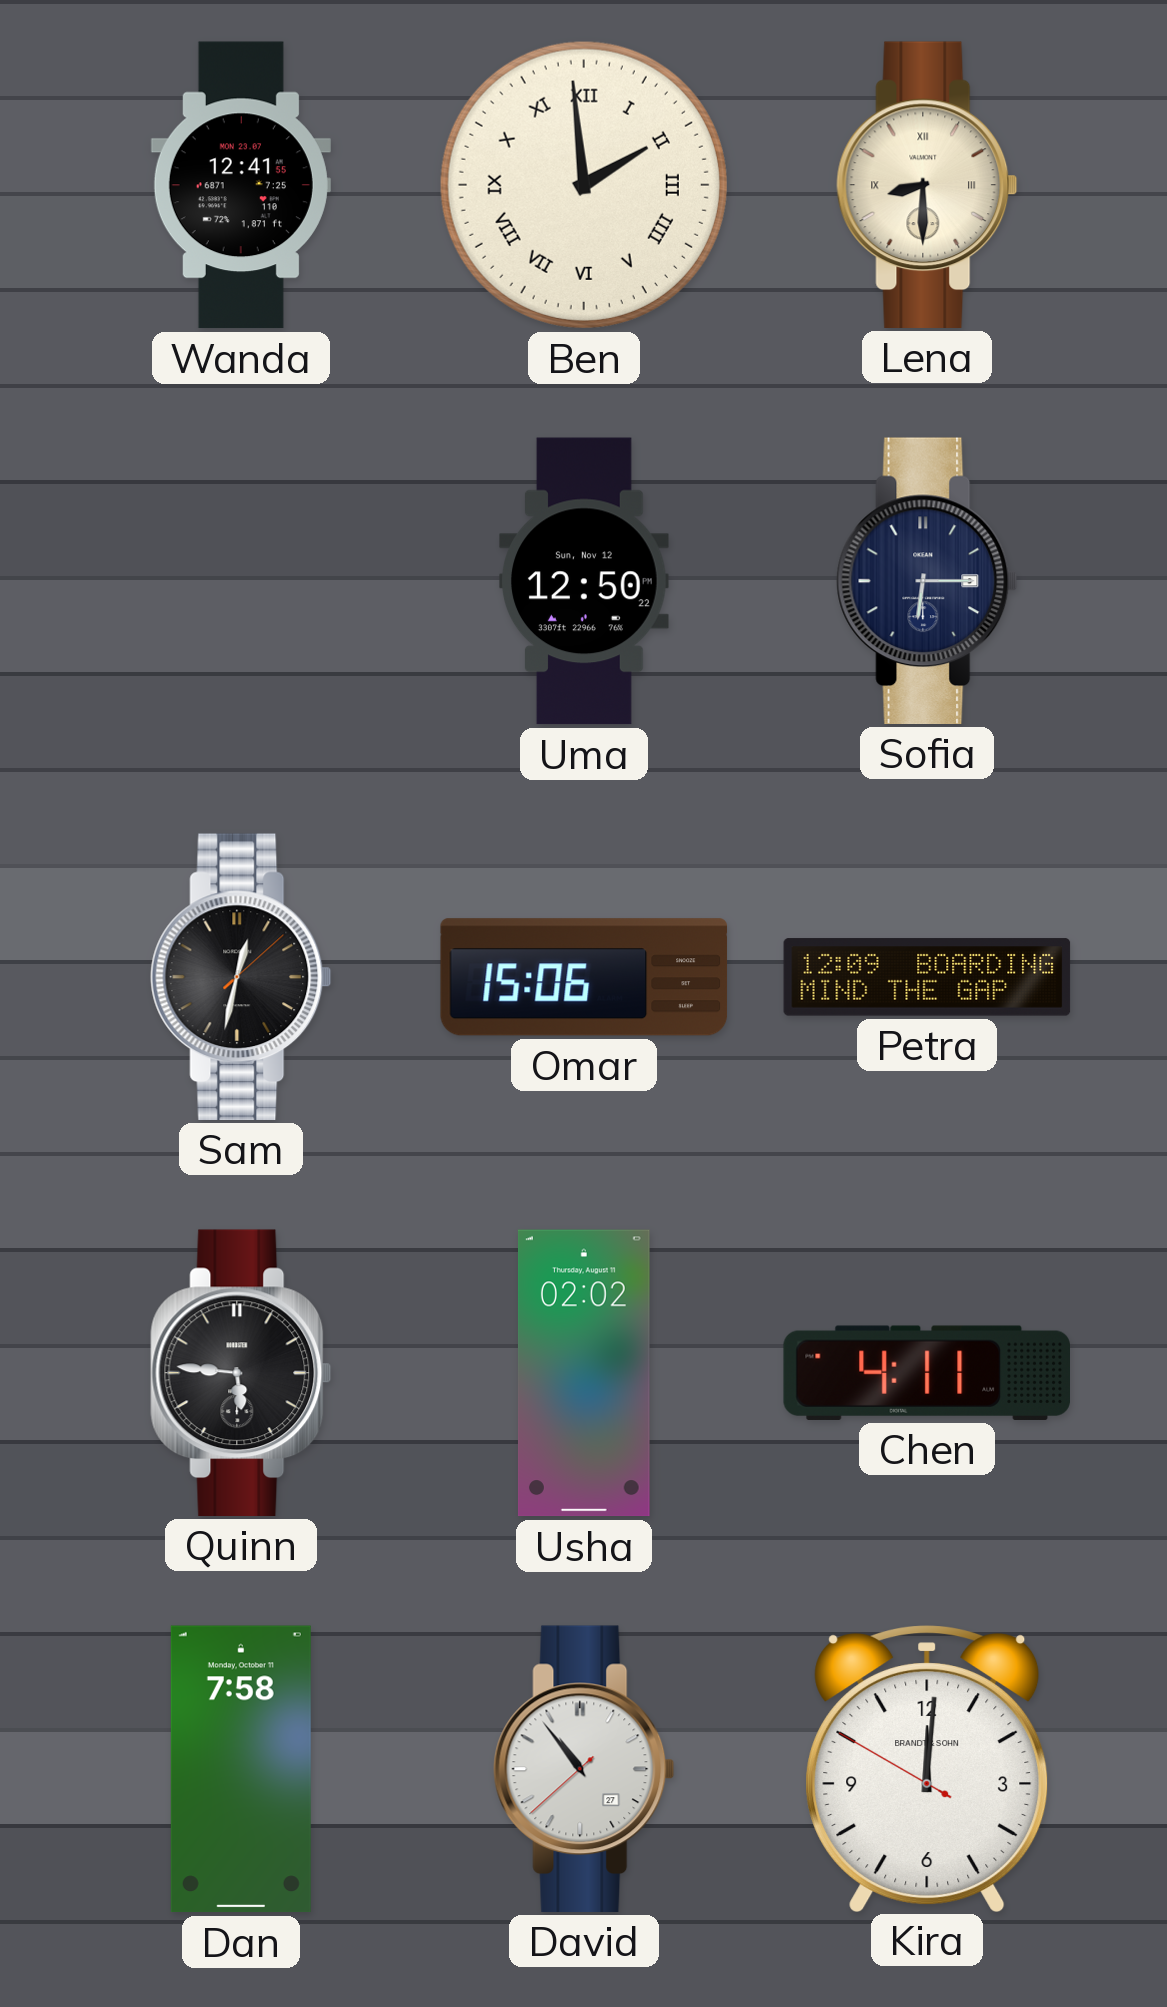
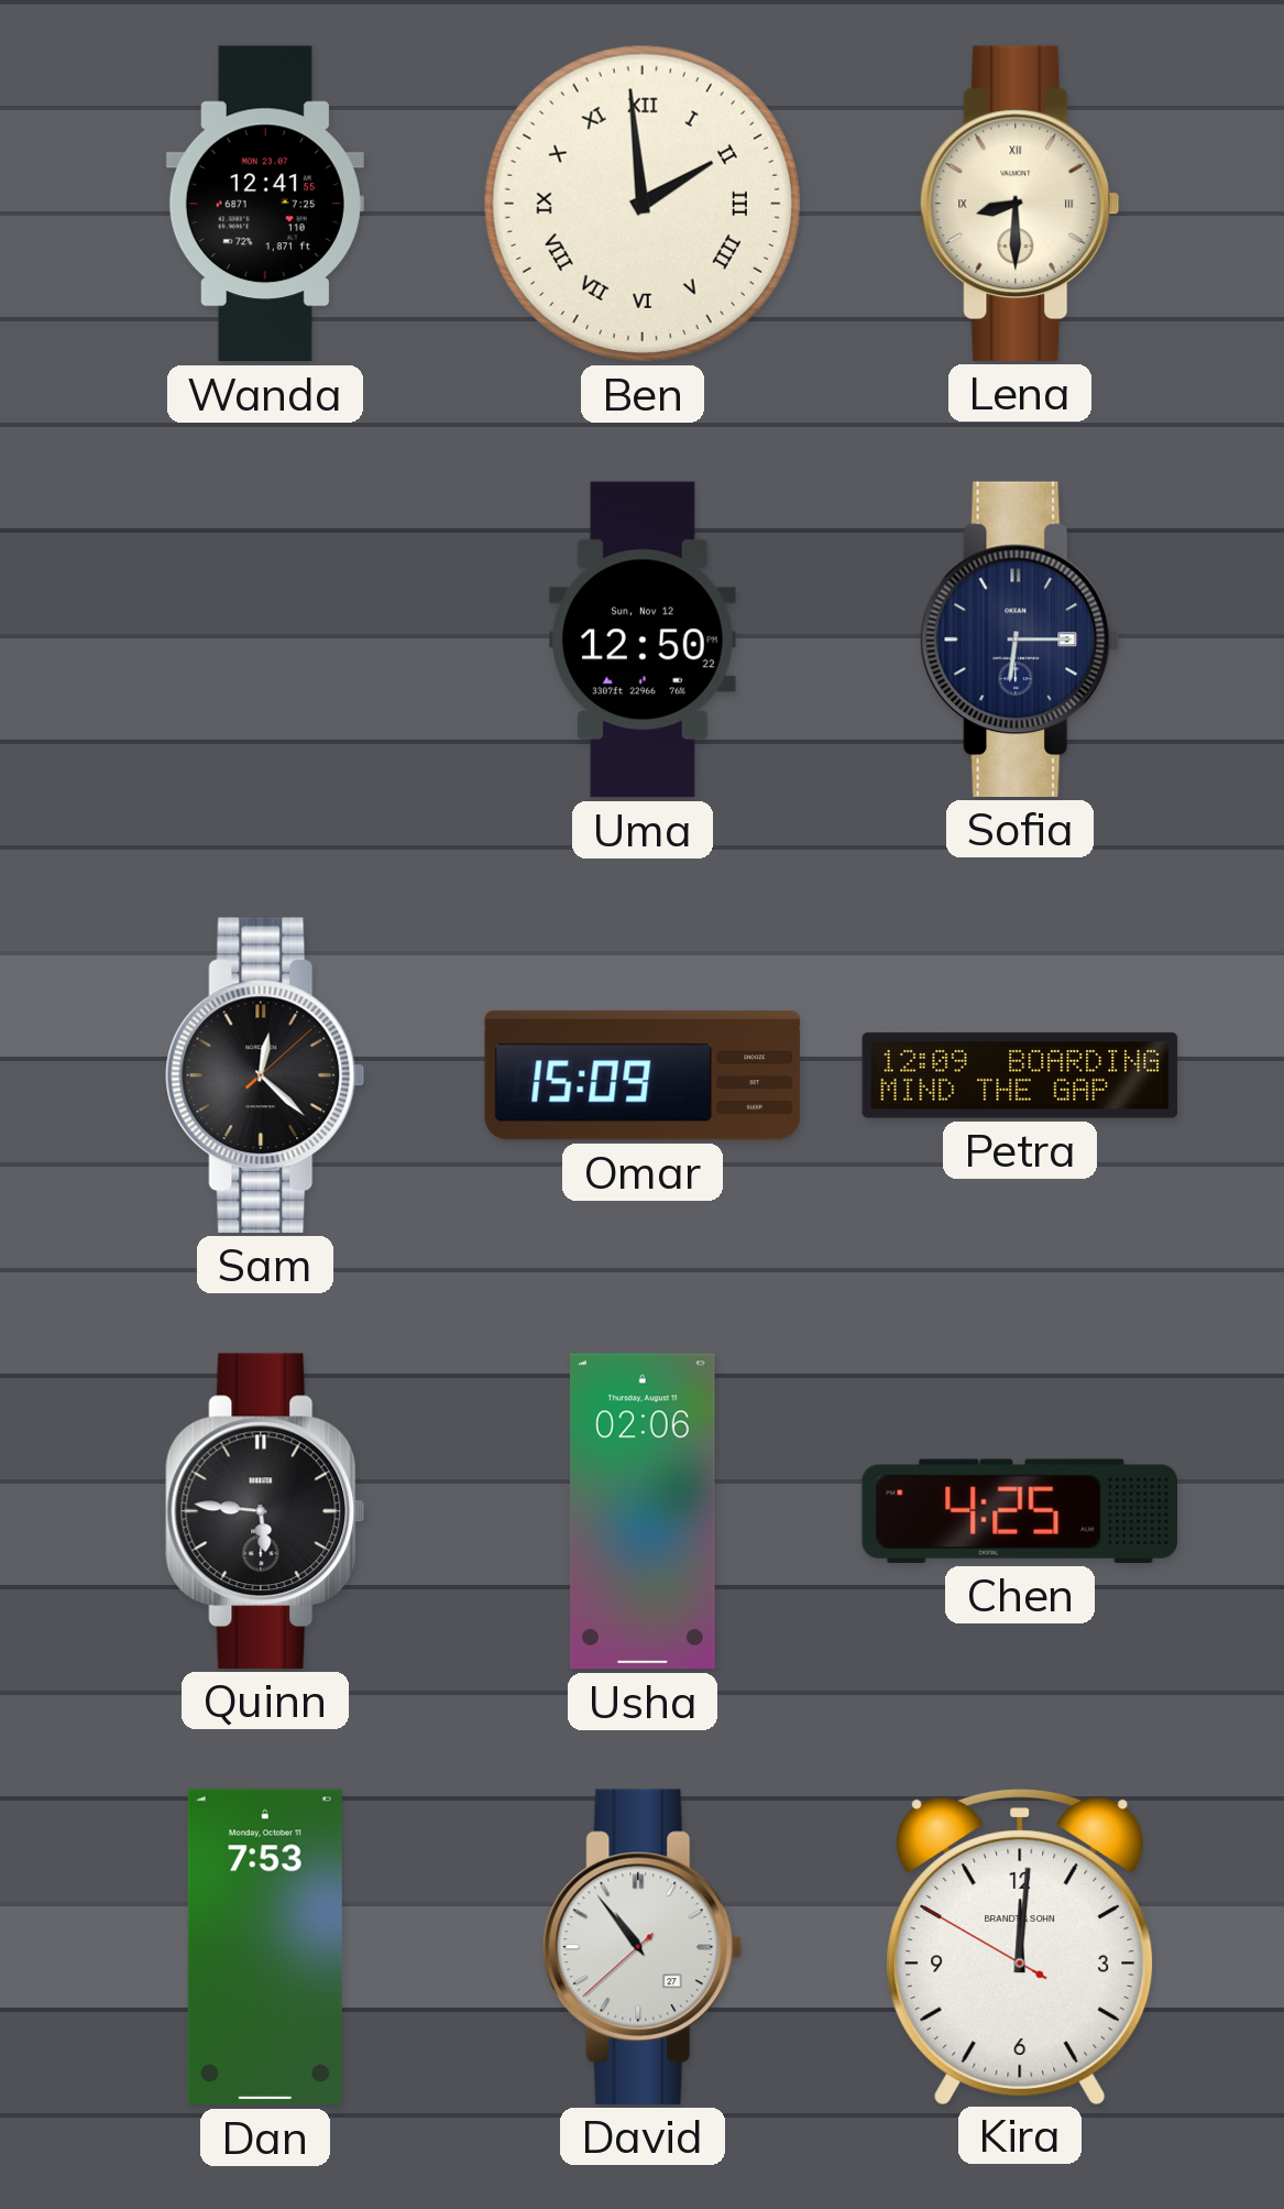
Sam: 12:32 -> 12:22
Omar: 15:06 -> 15:09
Usha: 02:02 -> 02:06
Chen: 4:11 -> 4:25
Dan: 7:58 -> 7:53
